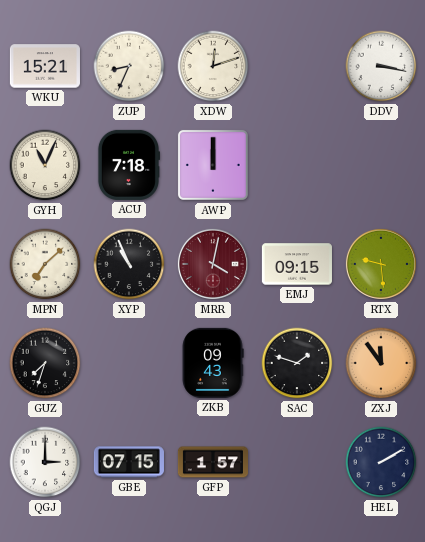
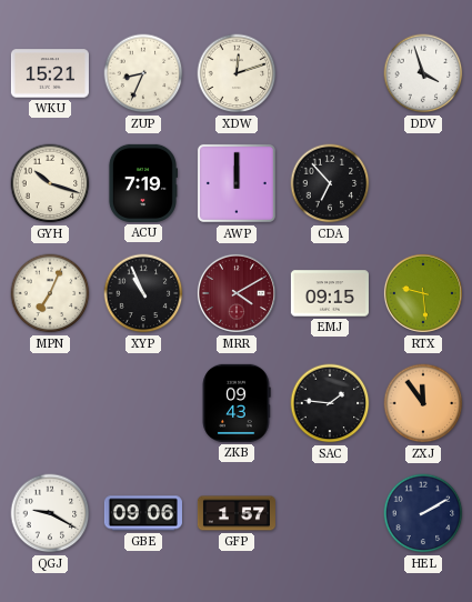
DDV: 3:17 -> 3:57
GYH: 11:04 -> 10:18
ACU: 7:18 -> 7:19
CDA: none -> 6:53
MPN: 7:08 -> 7:04
MRR: 4:02 -> 4:10
GUZ: 7:33 -> none
SAC: 1:48 -> 1:46
QGJ: 3:00 -> 9:20
GBE: 07:15 -> 09:06
